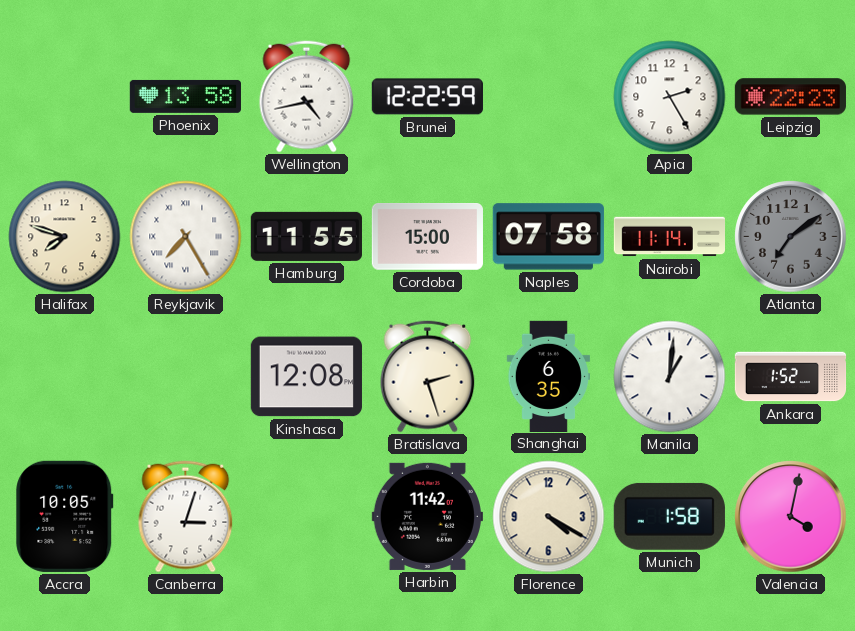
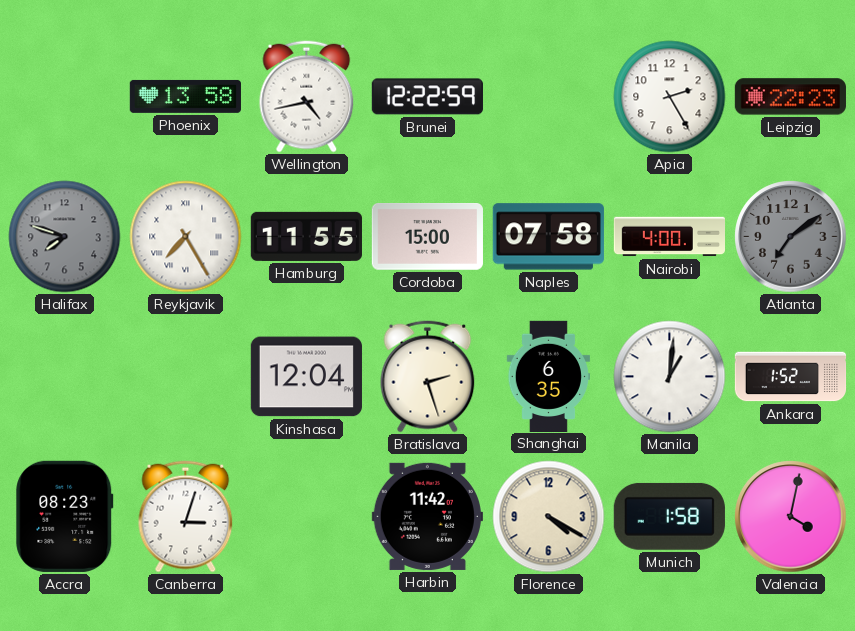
Halifax dial: cream -> grey
Nairobi: 11:14 -> 4:00
Kinshasa: 12:08 -> 12:04
Accra: 10:05 -> 08:23
